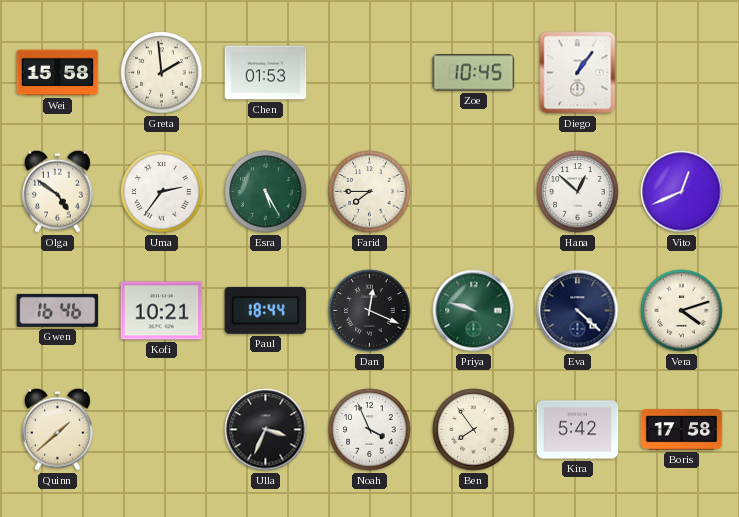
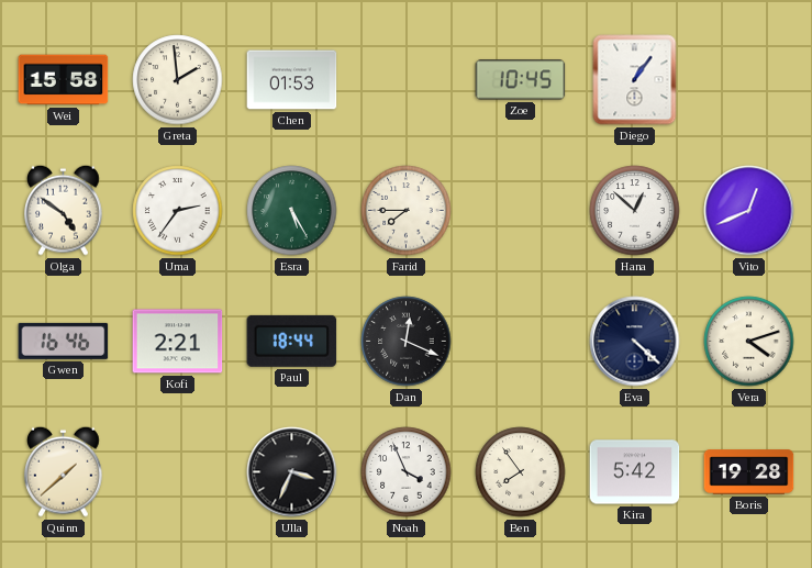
Kofi: 10:21 -> 2:21
Priya: 9:48 -> none
Boris: 17:58 -> 19:28
